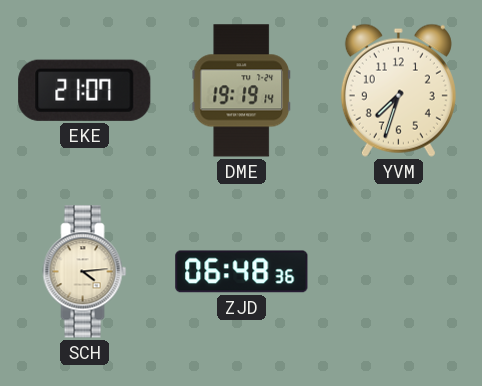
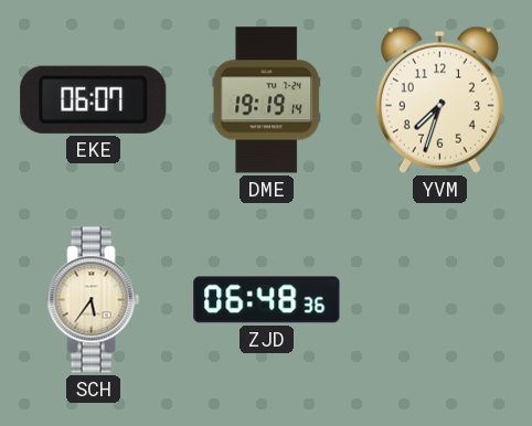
EKE: 21:07 -> 06:07
SCH: 4:14 -> 5:36
